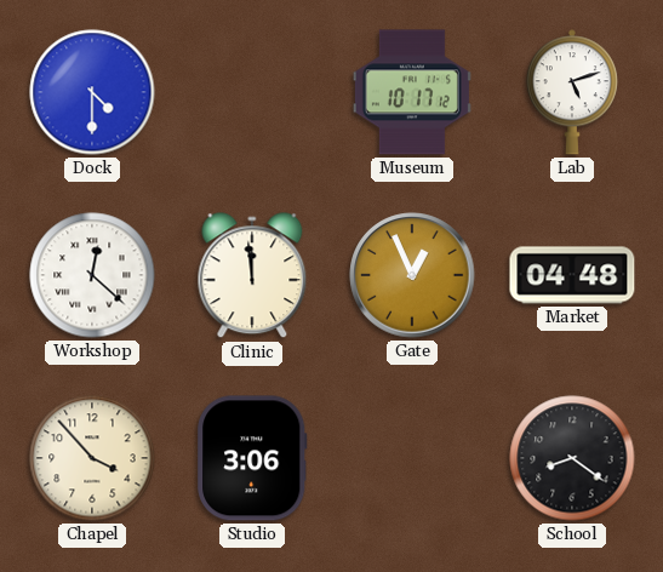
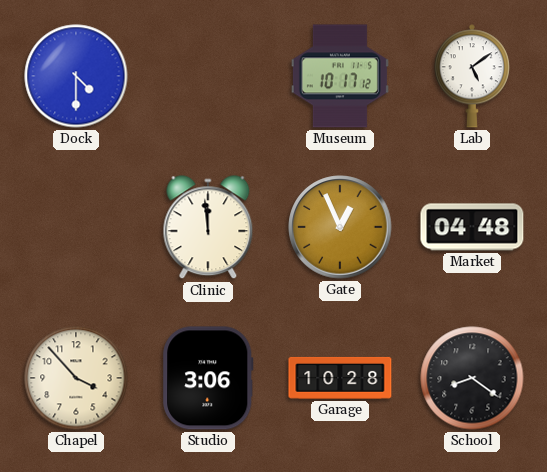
Lab: 5:12 -> 5:09
Workshop: 12:22 -> none
Garage: none -> 10:28
